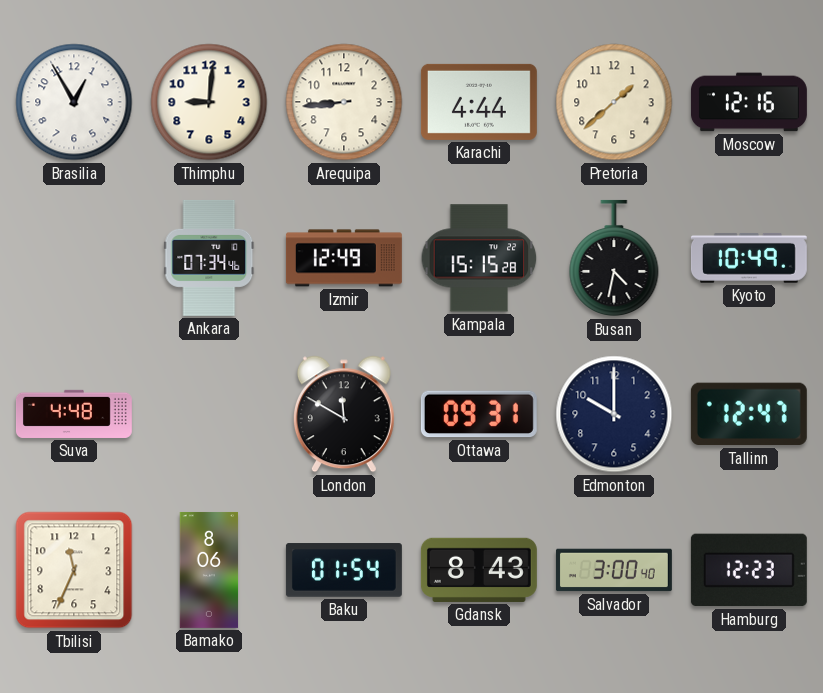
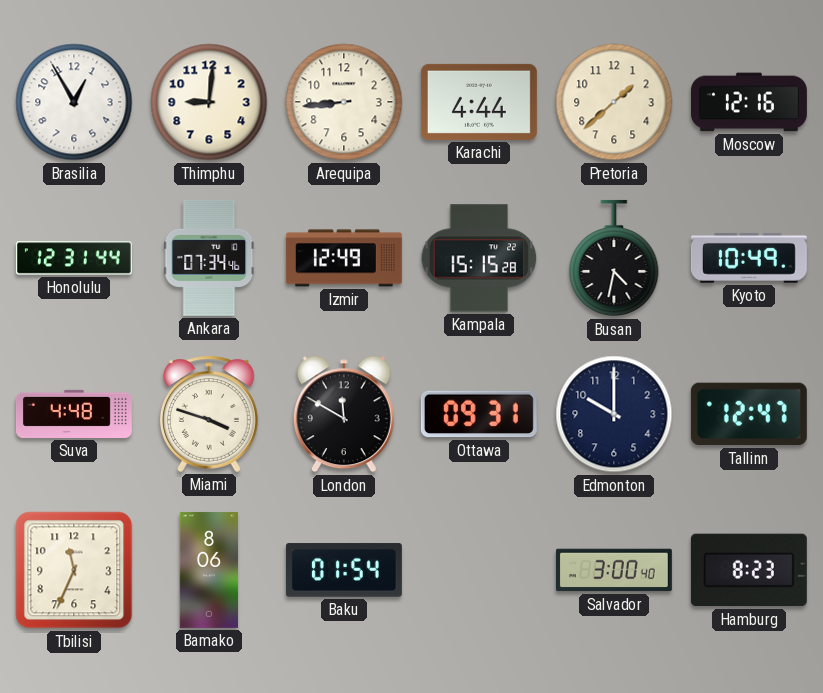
Honolulu: none -> 12:31
Miami: none -> 3:48
Gdansk: 8:43 -> none
Hamburg: 12:23 -> 8:23
